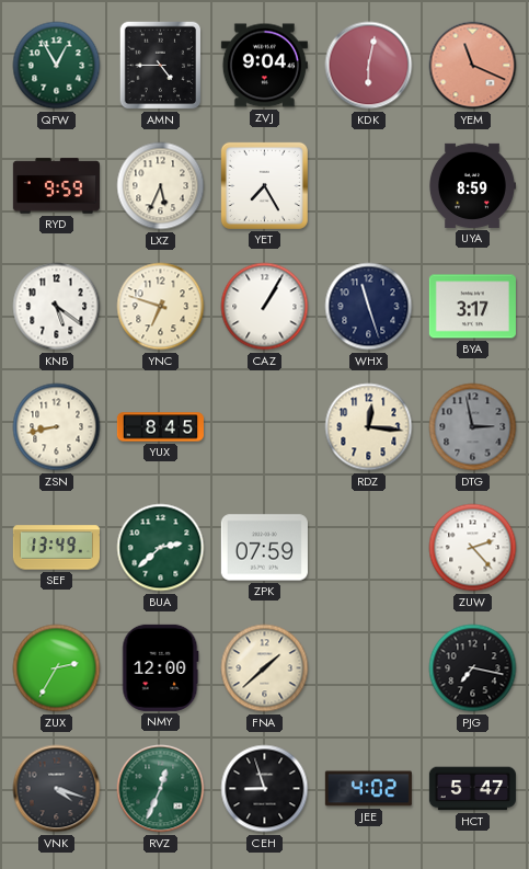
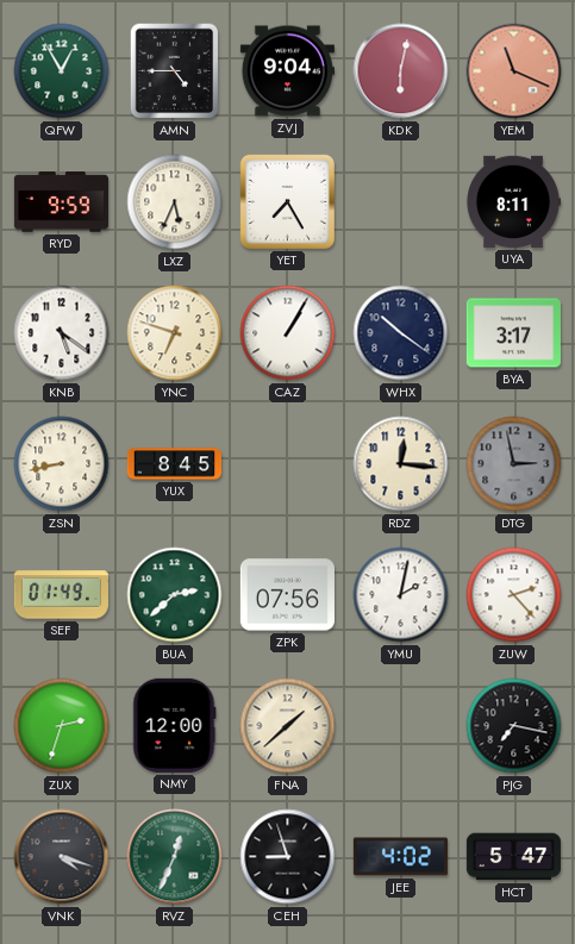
UYA: 8:59 -> 8:11
WHX: 11:27 -> 10:21
SEF: 13:49 -> 01:49
ZPK: 07:59 -> 07:56
YMU: none -> 2:02
ZUX: 2:35 -> 2:33
